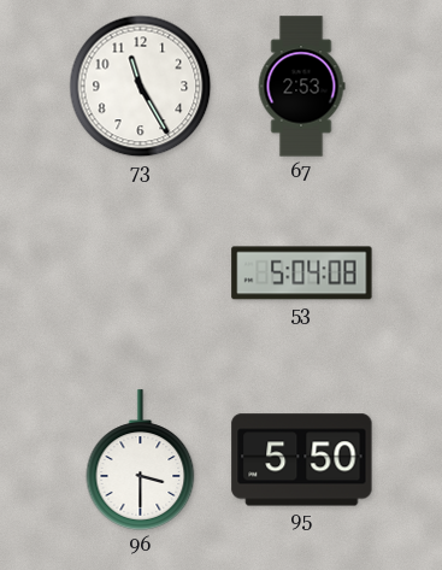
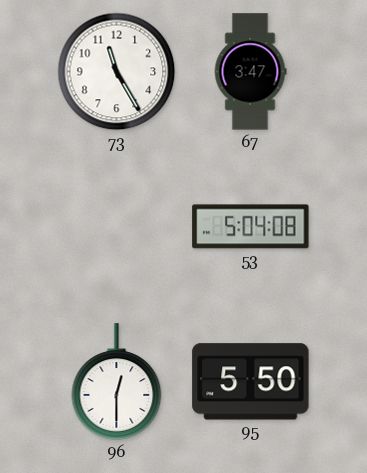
67: 2:53 -> 3:47
96: 3:30 -> 12:30
